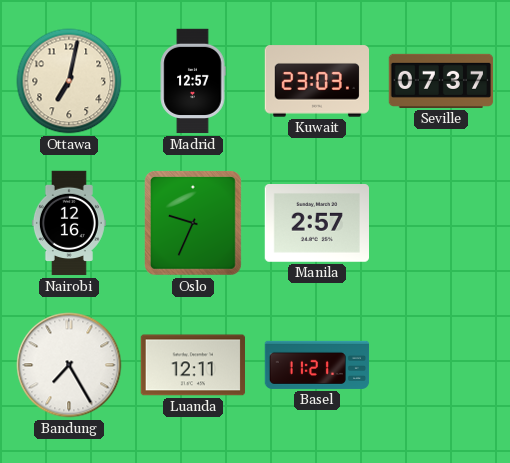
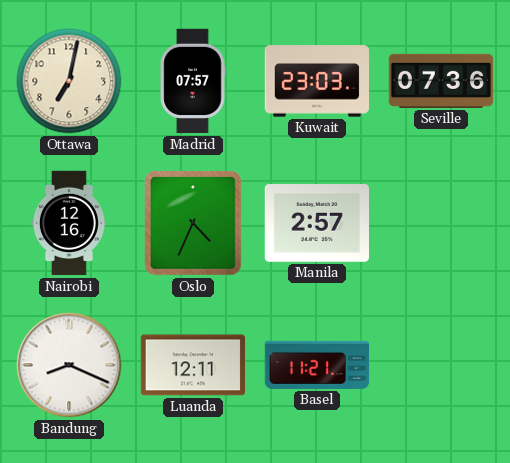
Madrid: 12:57 -> 07:57
Seville: 07:37 -> 07:36
Oslo: 9:34 -> 4:34
Bandung: 7:25 -> 8:19
